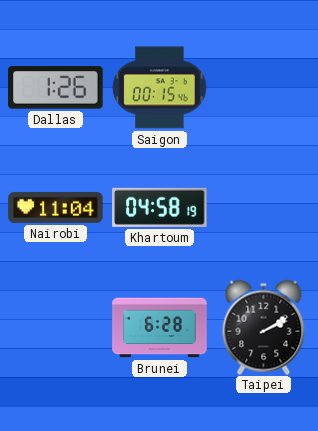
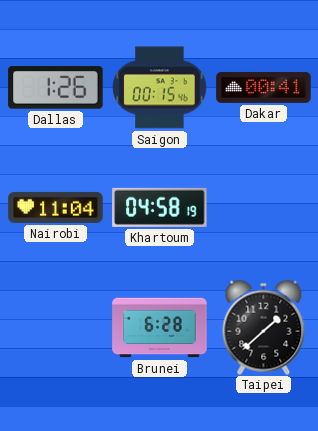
Dakar: none -> 00:41
Taipei: 2:10 -> 1:38
